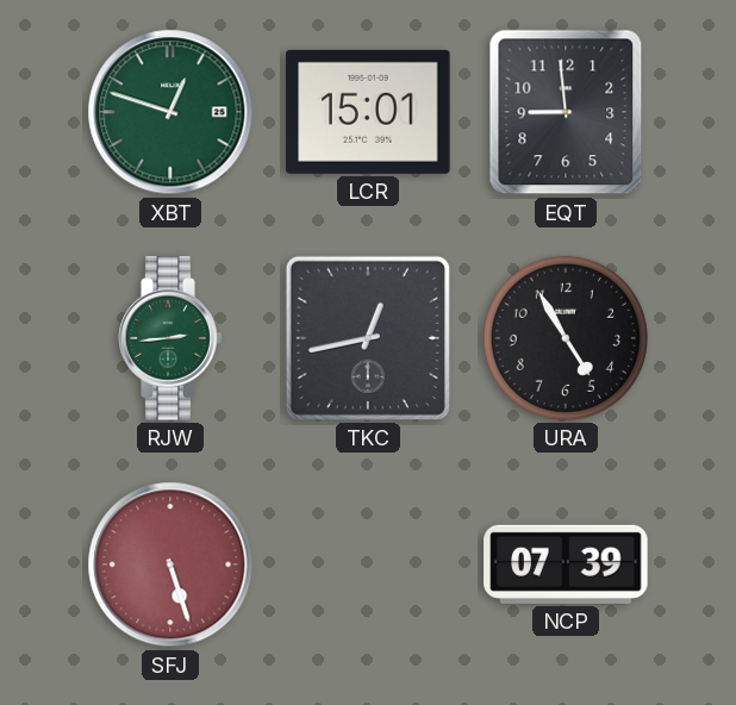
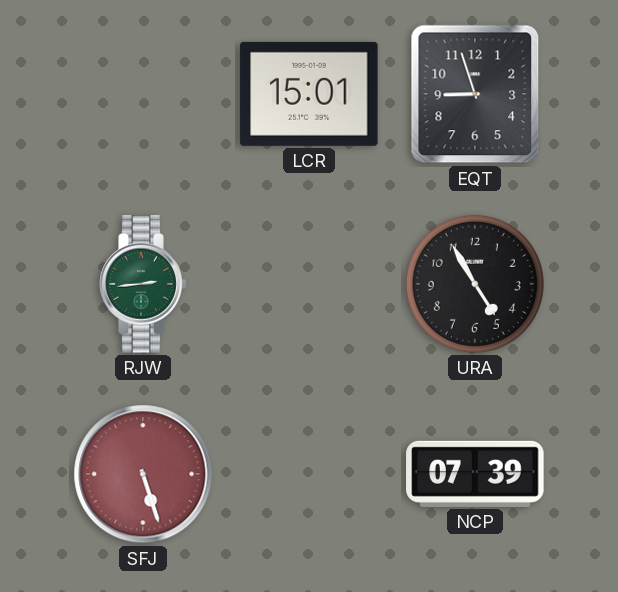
XBT: 12:48 -> none
EQT: 8:59 -> 8:57
TKC: 12:43 -> none
